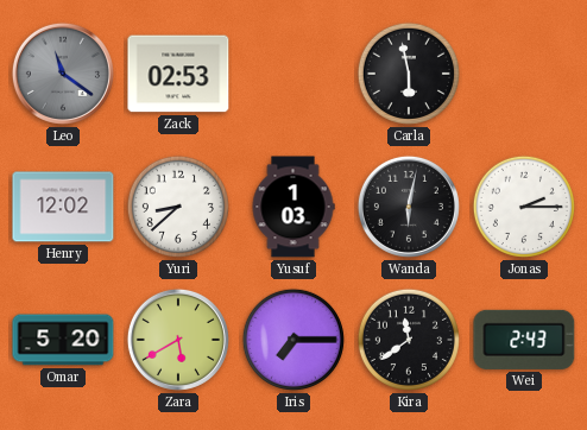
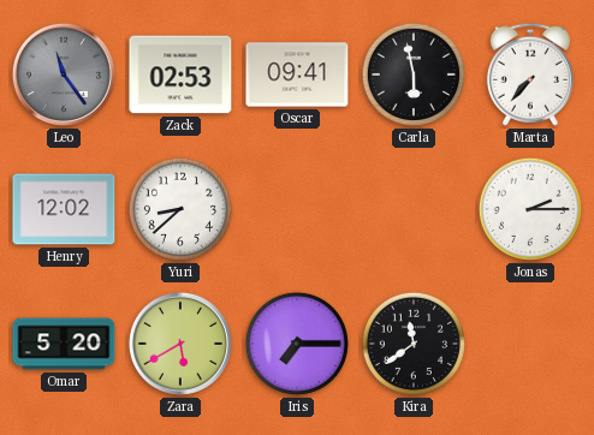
Leo: 11:21 -> 11:24
Oscar: none -> 09:41
Marta: none -> 7:37
Yusuf: 1:03 -> none
Wanda: 6:02 -> none
Wei: 2:43 -> none
